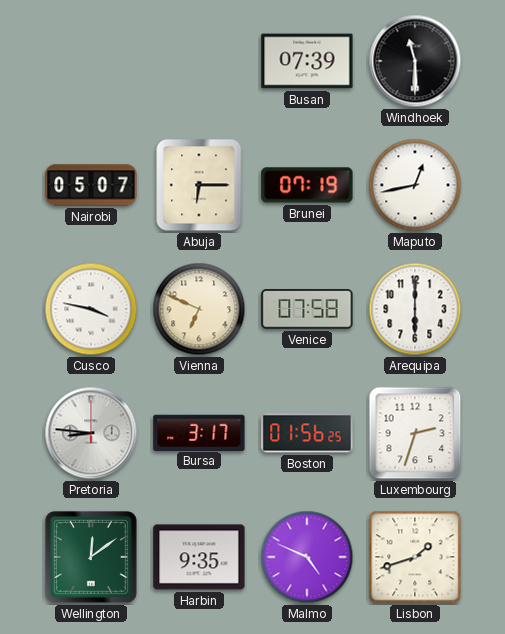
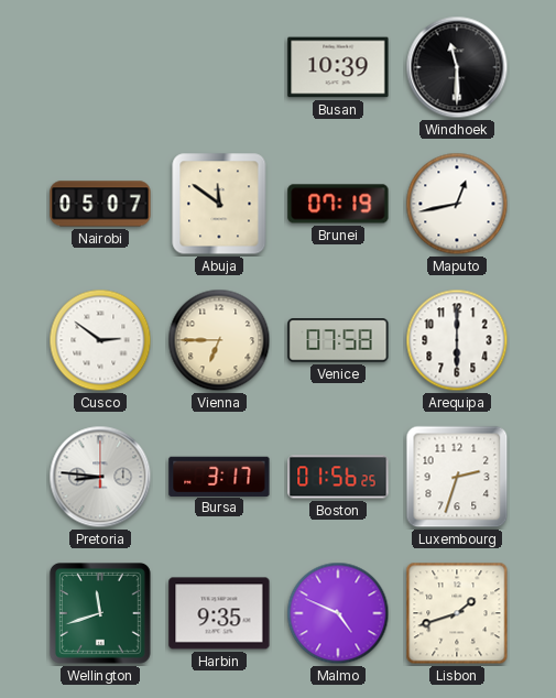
Busan: 07:39 -> 10:39
Abuja: 6:15 -> 11:51
Cusco: 3:47 -> 2:51
Vienna: 6:49 -> 6:45
Wellington: 12:09 -> 11:42
